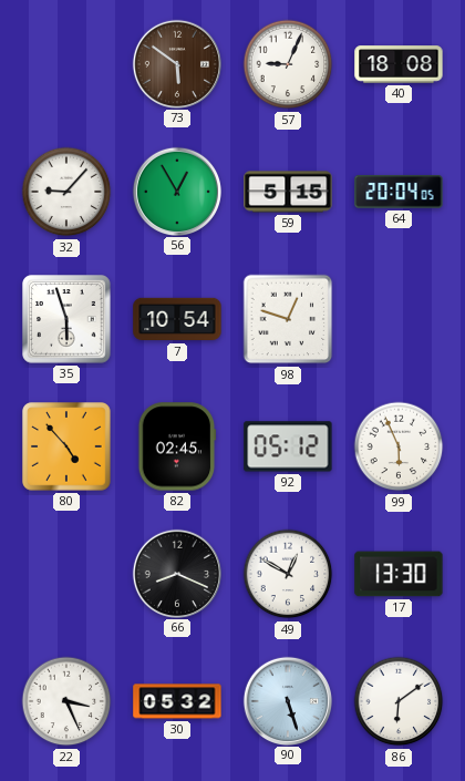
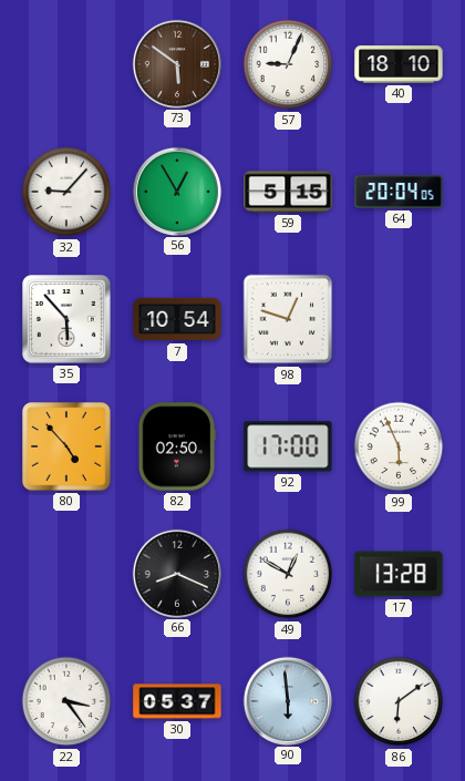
40: 18:08 -> 18:10
35: 5:57 -> 5:53
82: 02:45 -> 02:50
92: 05:12 -> 17:00
17: 13:30 -> 13:28
22: 3:26 -> 3:24
30: 05:32 -> 05:37
90: 5:27 -> 5:59
